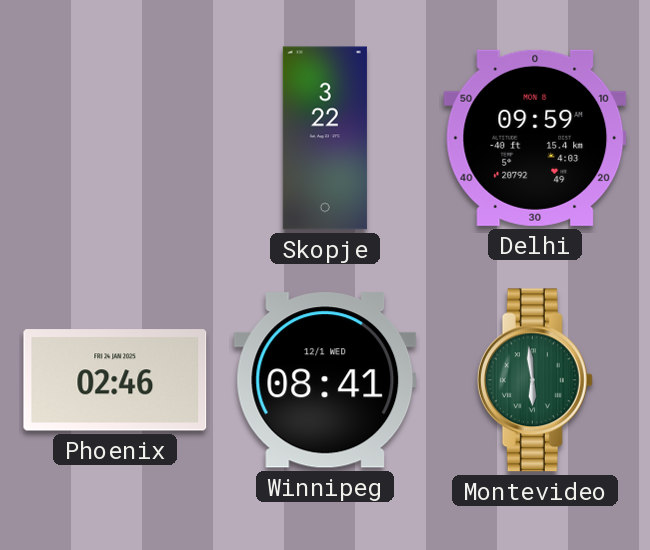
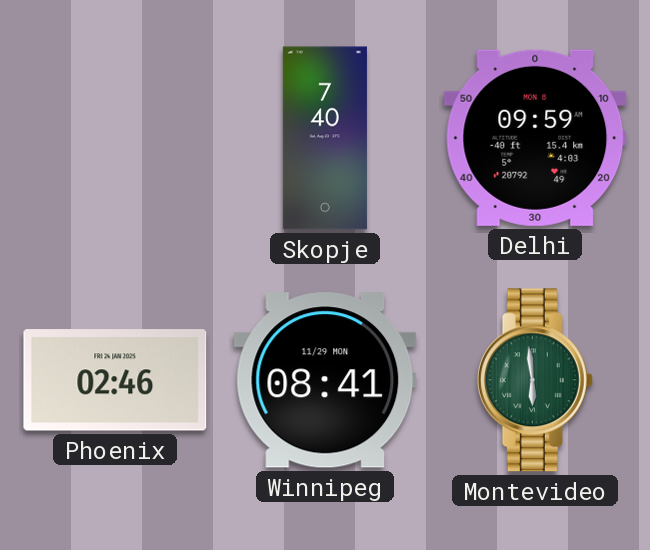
Skopje: 3:22 -> 7:40
Winnipeg date: 12/1 WED -> 11/29 MON
